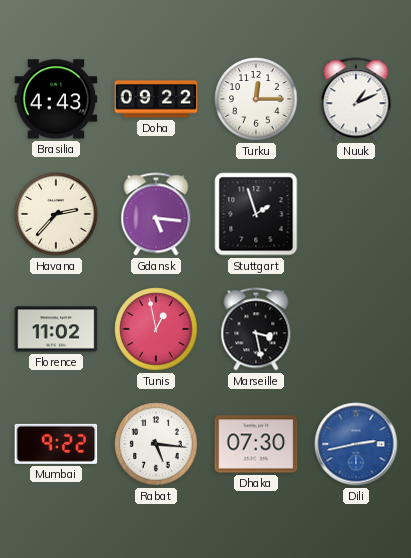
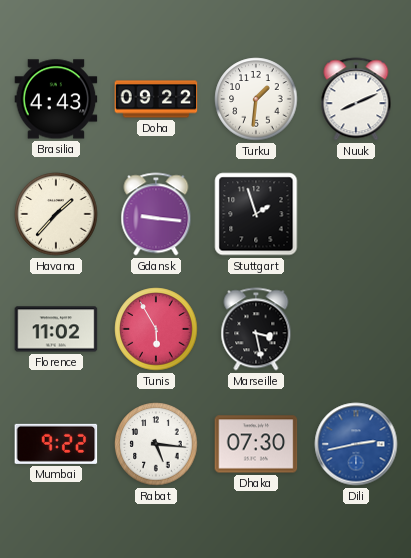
Turku: 12:15 -> 1:31
Nuuk: 1:11 -> 8:11
Havana: 2:37 -> 1:37
Gdansk: 5:16 -> 9:16
Tunis: 12:58 -> 5:55
